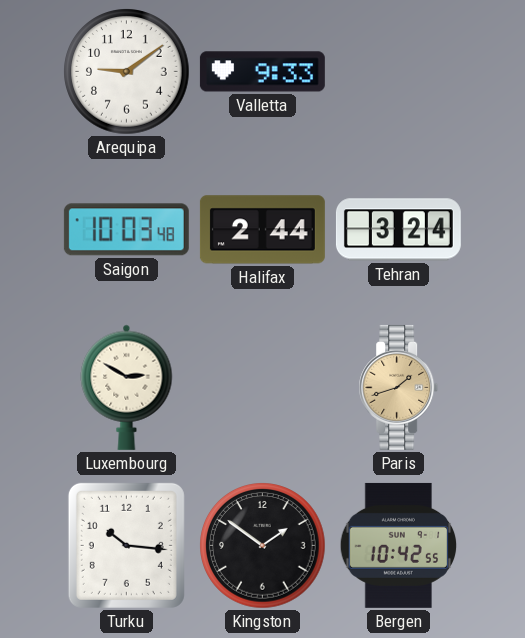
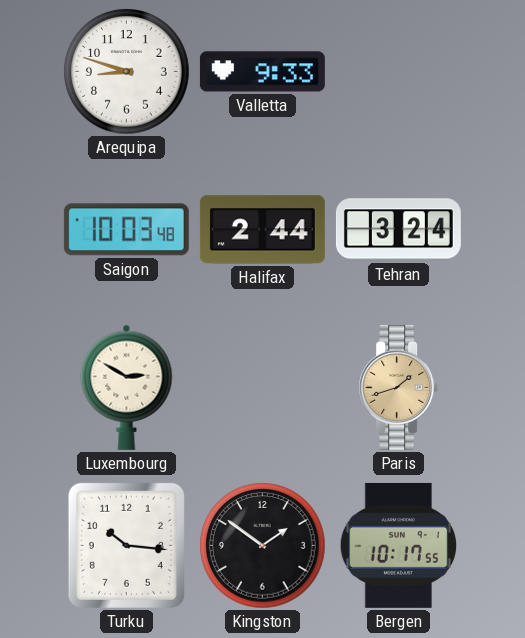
Arequipa: 9:09 -> 8:48
Bergen: 10:42 -> 10:17
